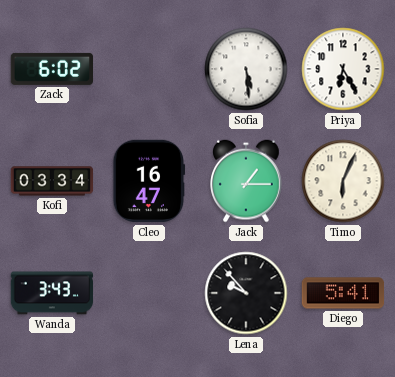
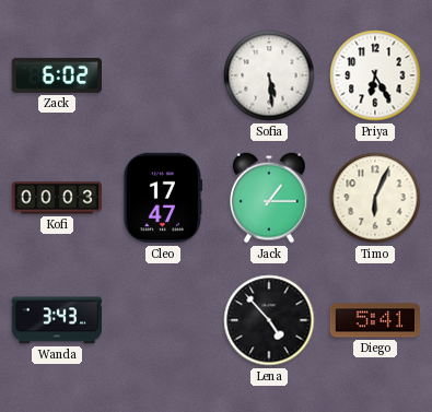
Kofi: 03:34 -> 00:03
Cleo: 16:47 -> 17:47
Lena: 9:53 -> 4:53
